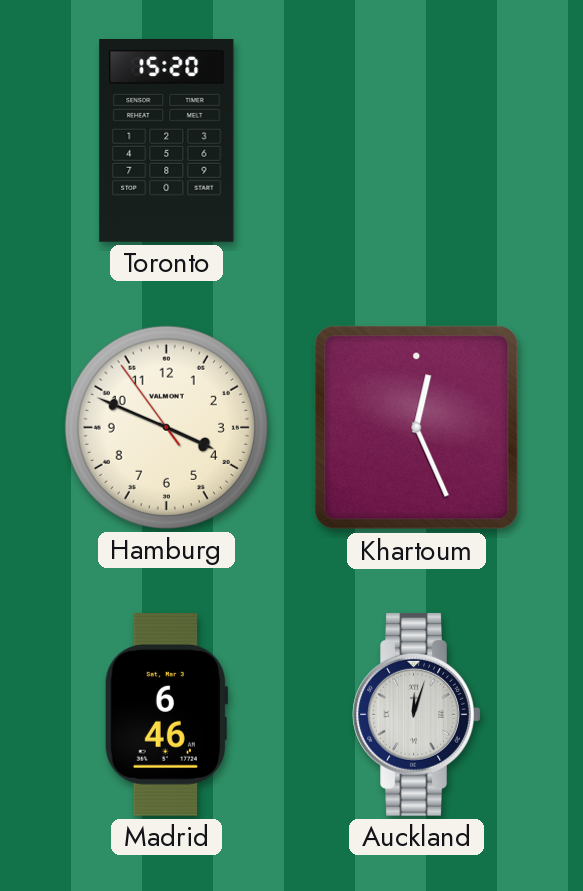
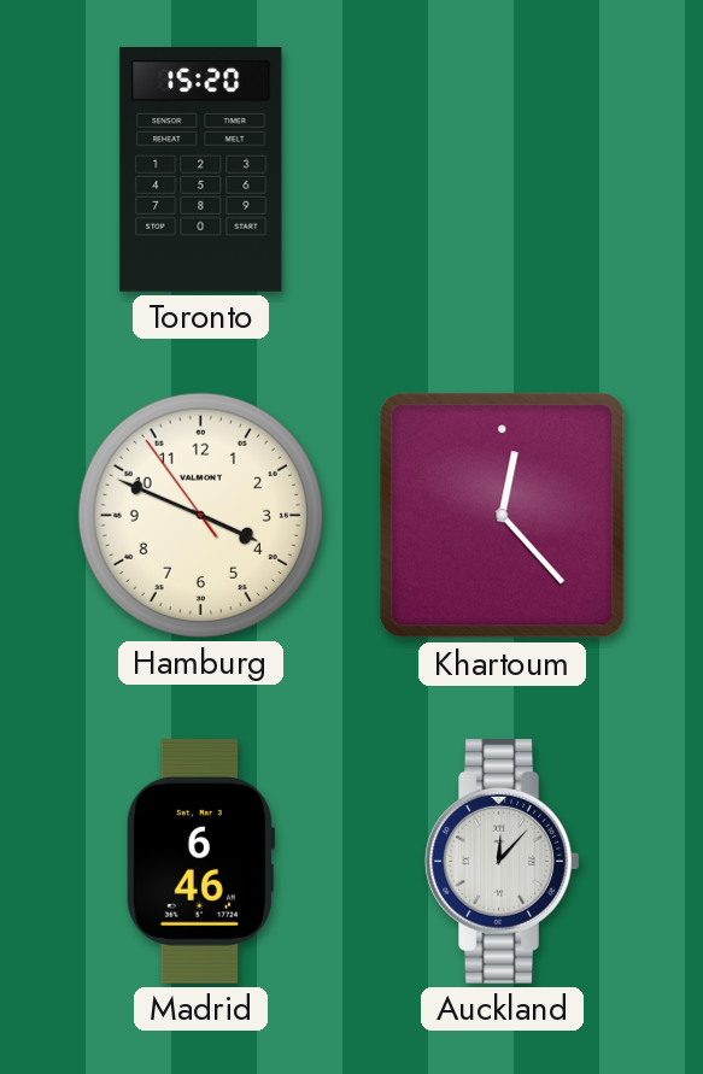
Khartoum: 12:26 -> 12:23
Auckland: 12:03 -> 12:07
